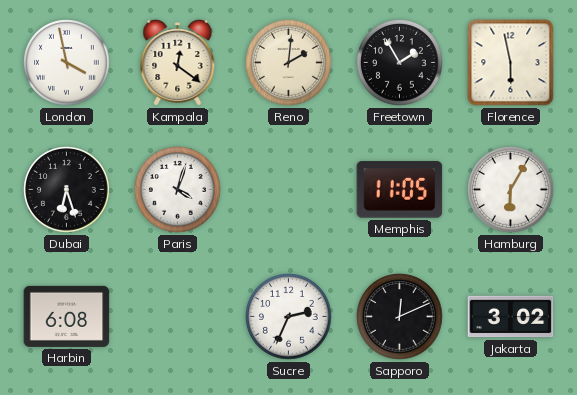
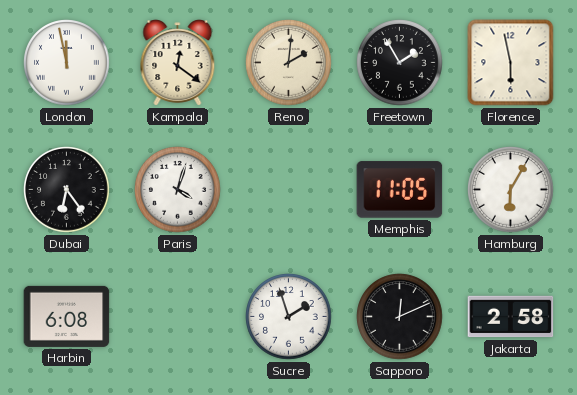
London: 3:58 -> 11:58
Dubai: 6:27 -> 6:24
Sucre: 2:34 -> 1:57
Jakarta: 3:02 -> 2:58
